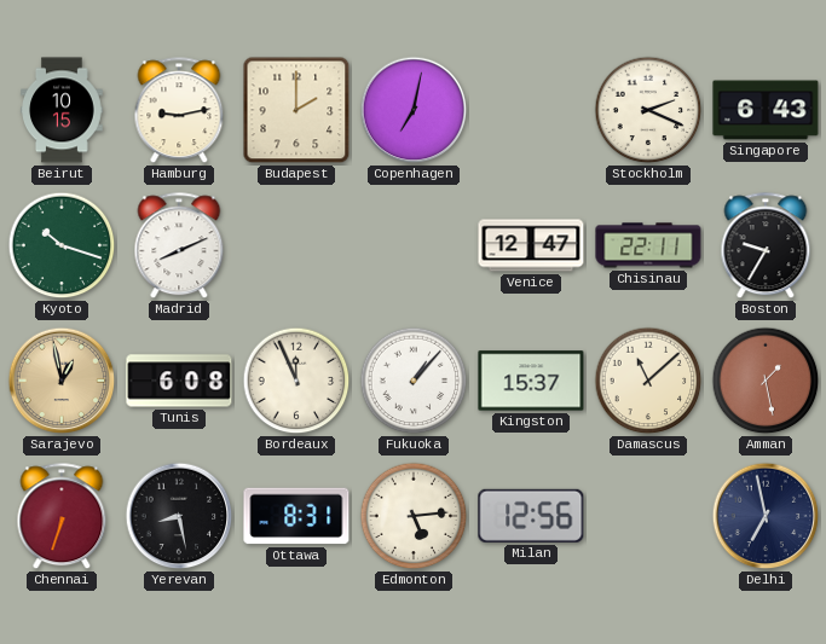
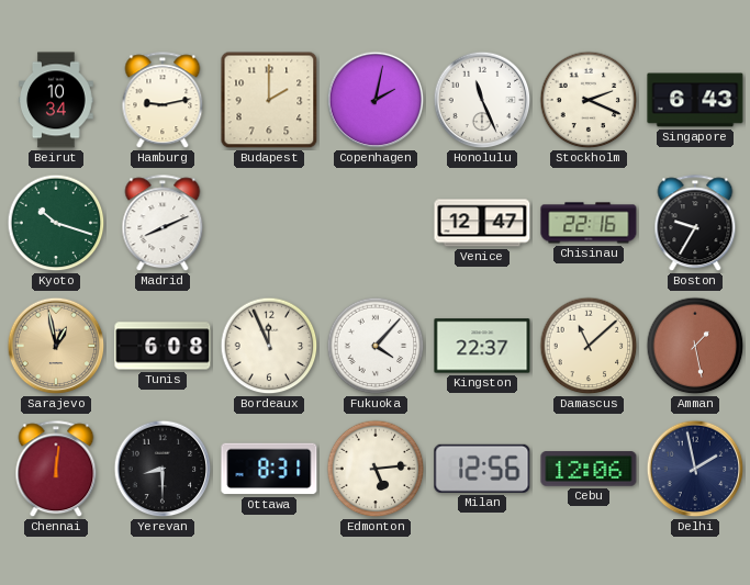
Beirut: 10:15 -> 10:34
Copenhagen: 7:02 -> 2:02
Honolulu: none -> 11:26
Chisinau: 22:11 -> 22:16
Fukuoka: 1:07 -> 4:07
Kingston: 15:37 -> 22:37
Chennai: 6:33 -> 12:01
Yerevan: 8:28 -> 8:30
Cebu: none -> 12:06
Delhi: 6:58 -> 1:58
